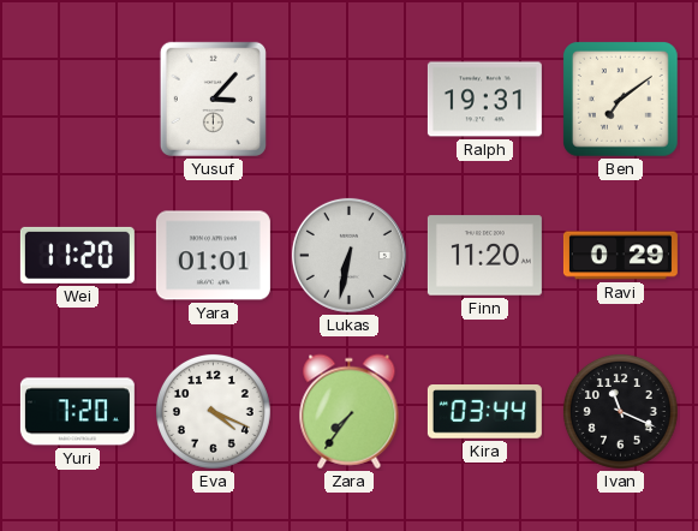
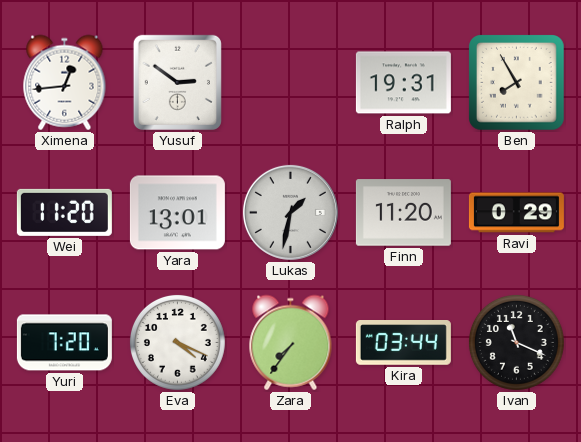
Ximena: none -> 12:44
Yusuf: 3:07 -> 2:51
Ben: 7:09 -> 7:55
Yara: 01:01 -> 13:01
Lukas: 6:32 -> 1:32
